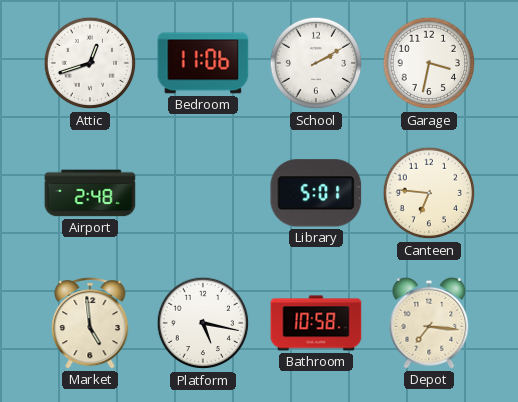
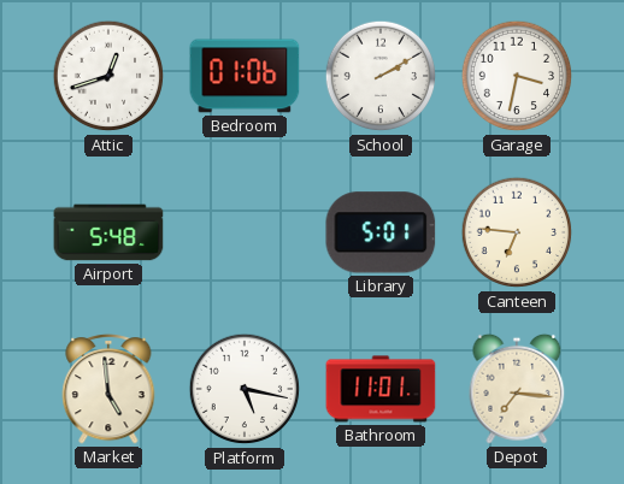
Bedroom: 11:06 -> 01:06
Airport: 2:48 -> 5:48
Bathroom: 10:58 -> 11:01
